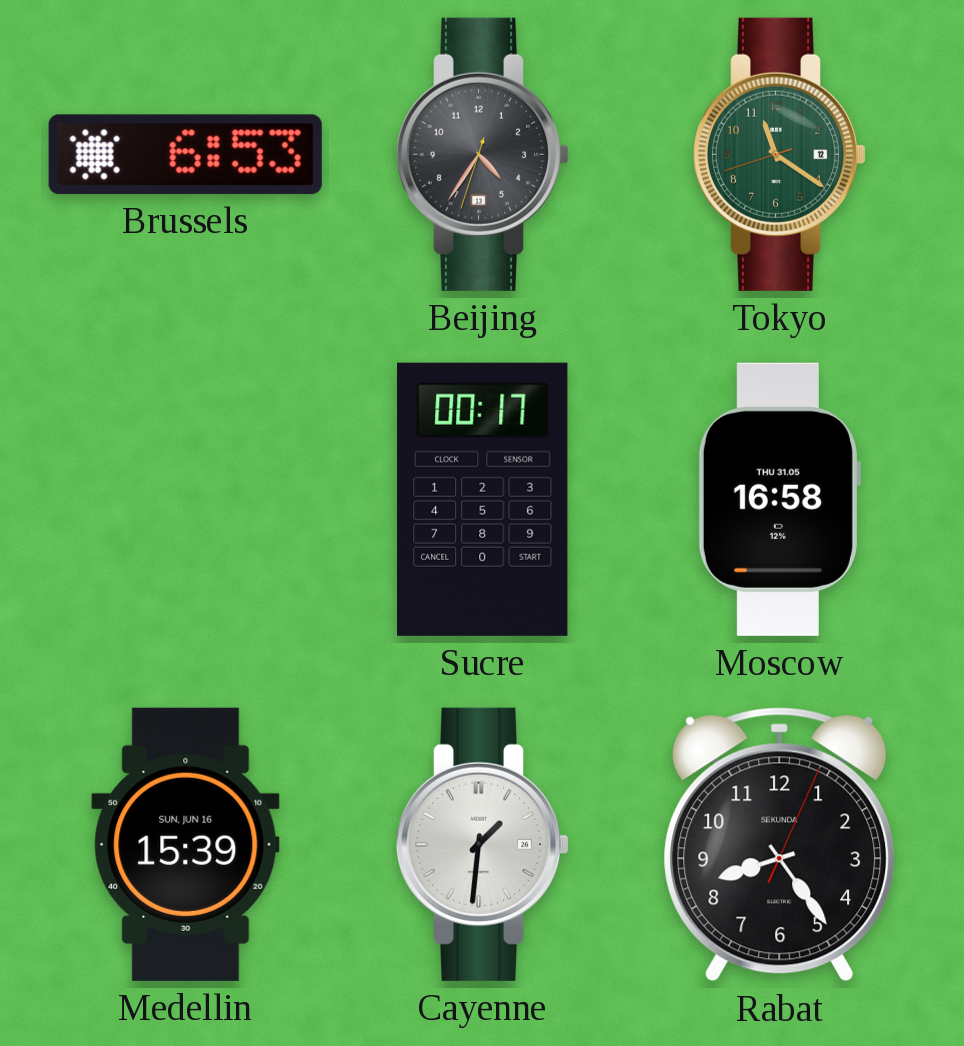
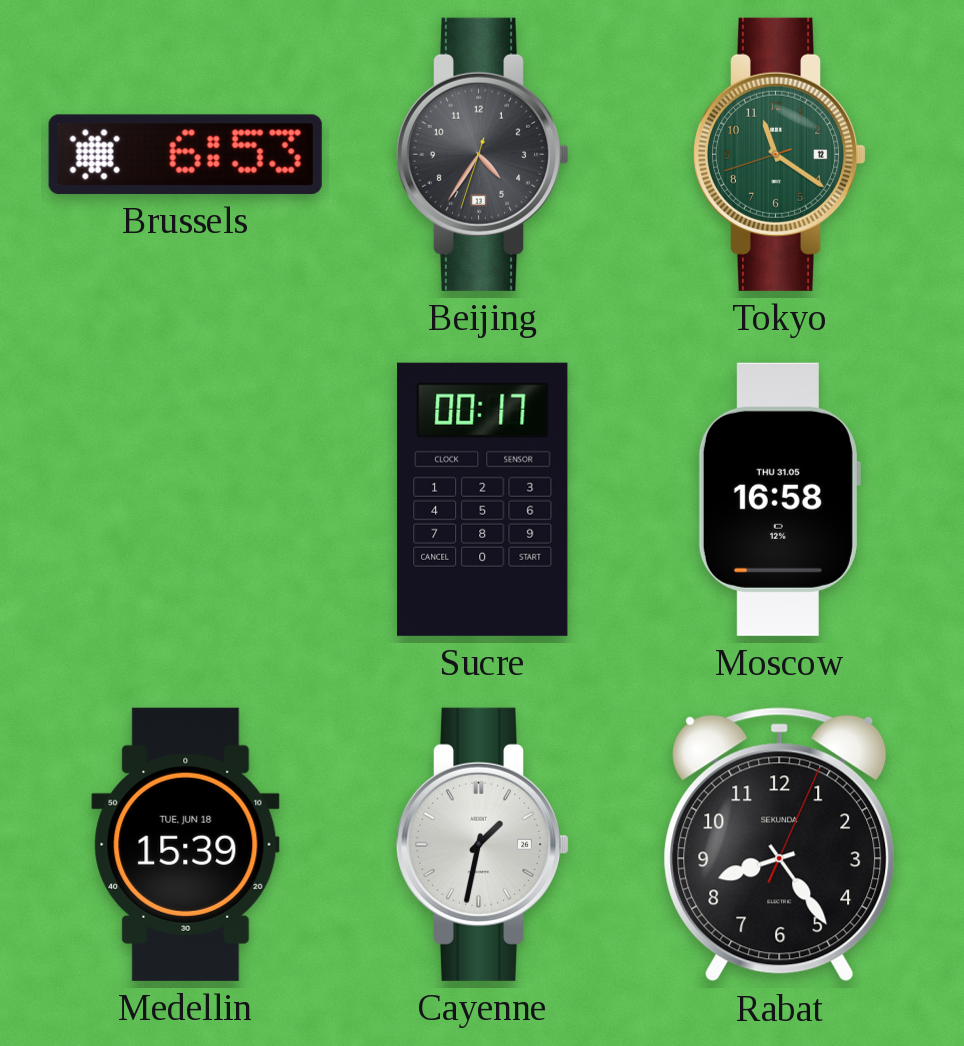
Medellin date: SUN, JUN 16 -> TUE, JUN 18
Cayenne: 1:31 -> 1:32
